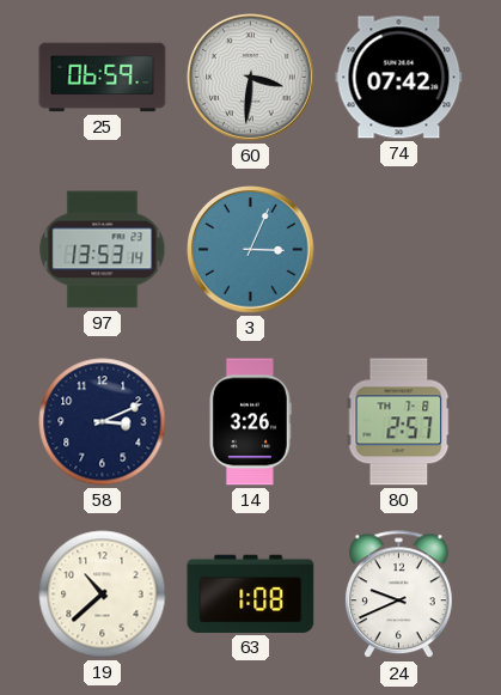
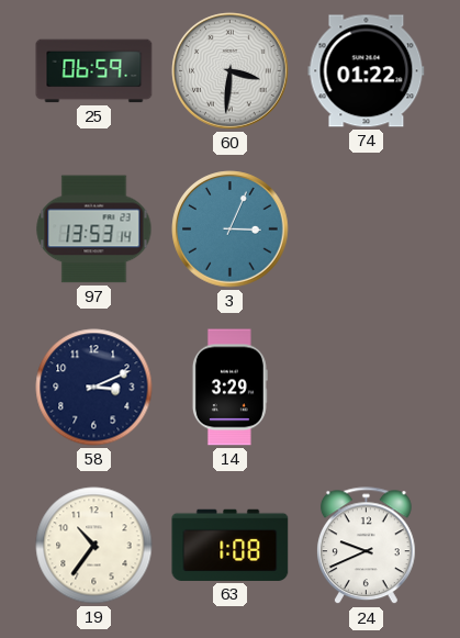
74: 07:42 -> 01:22
14: 3:26 -> 3:29
80: 2:57 -> none
19: 10:38 -> 10:36
